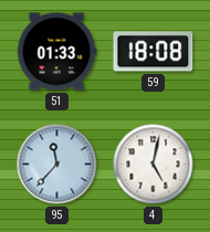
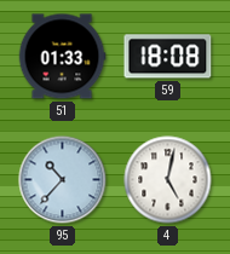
95: 11:37 -> 10:37
